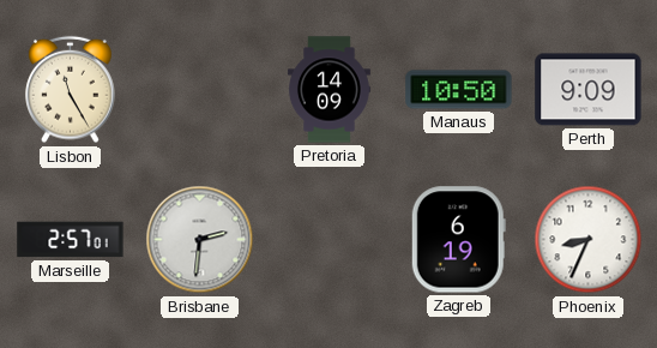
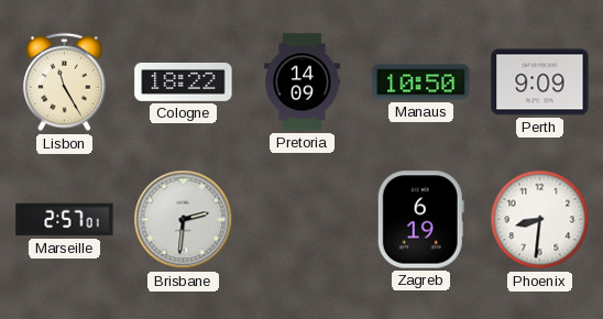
Cologne: none -> 18:22
Phoenix: 8:34 -> 8:31
